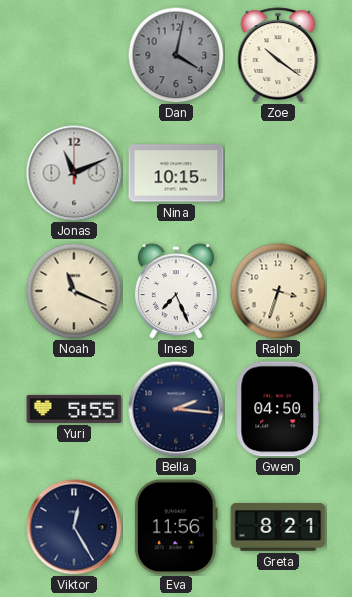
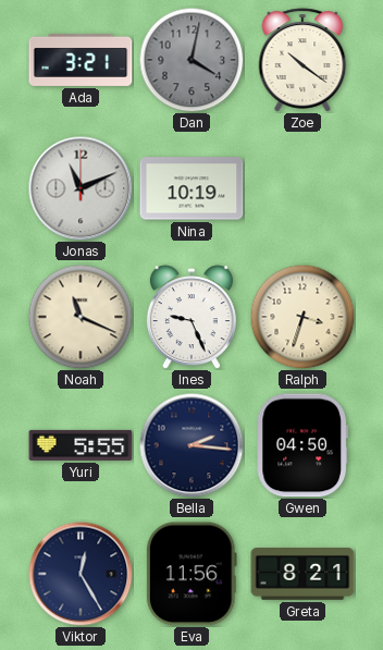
Ada: none -> 3:21
Nina: 10:15 -> 10:19
Ines: 7:26 -> 9:26
